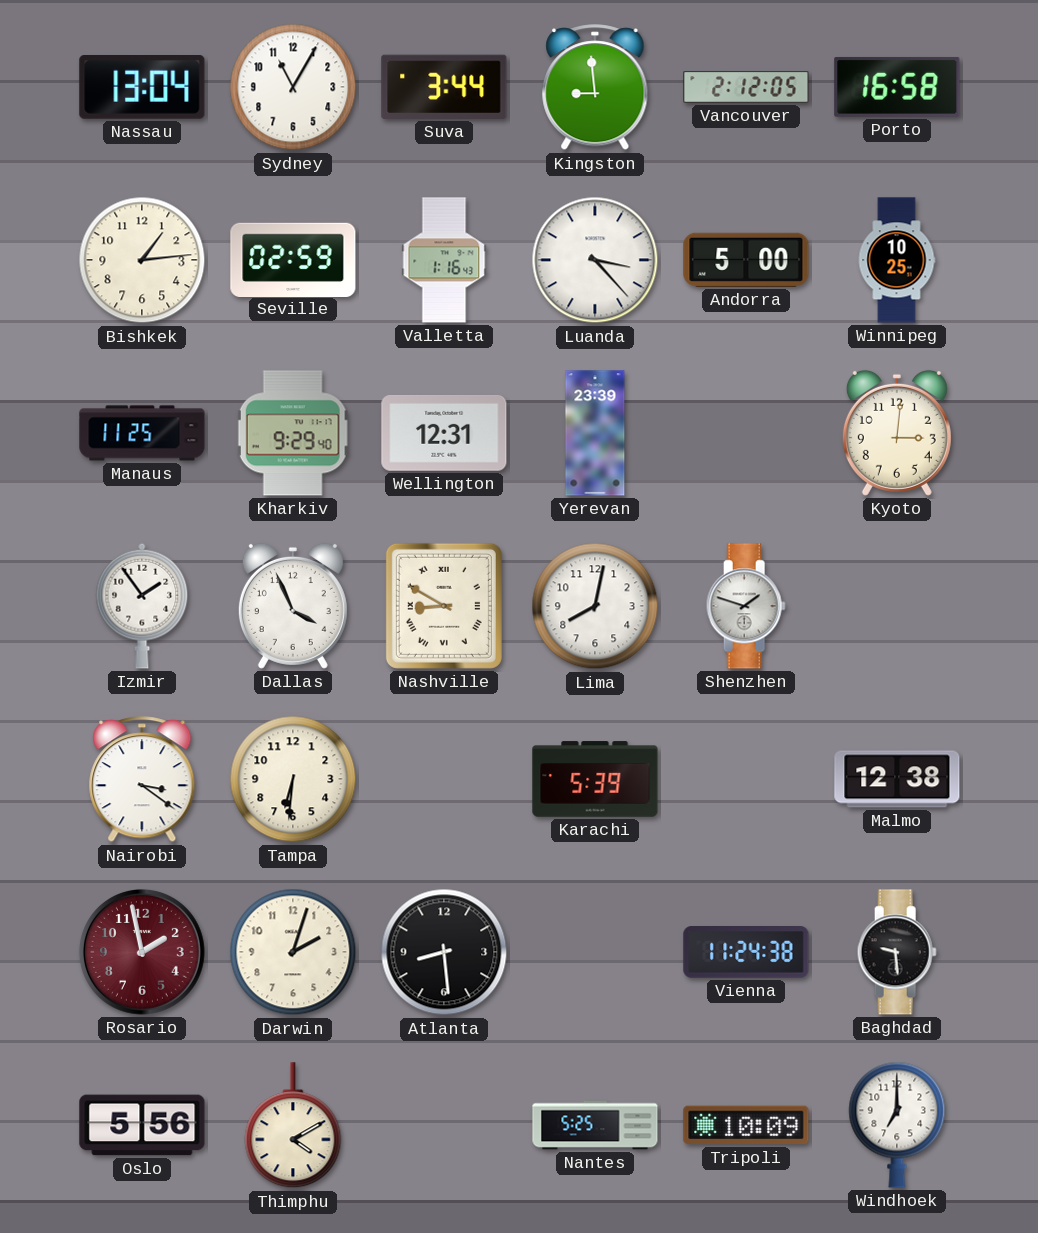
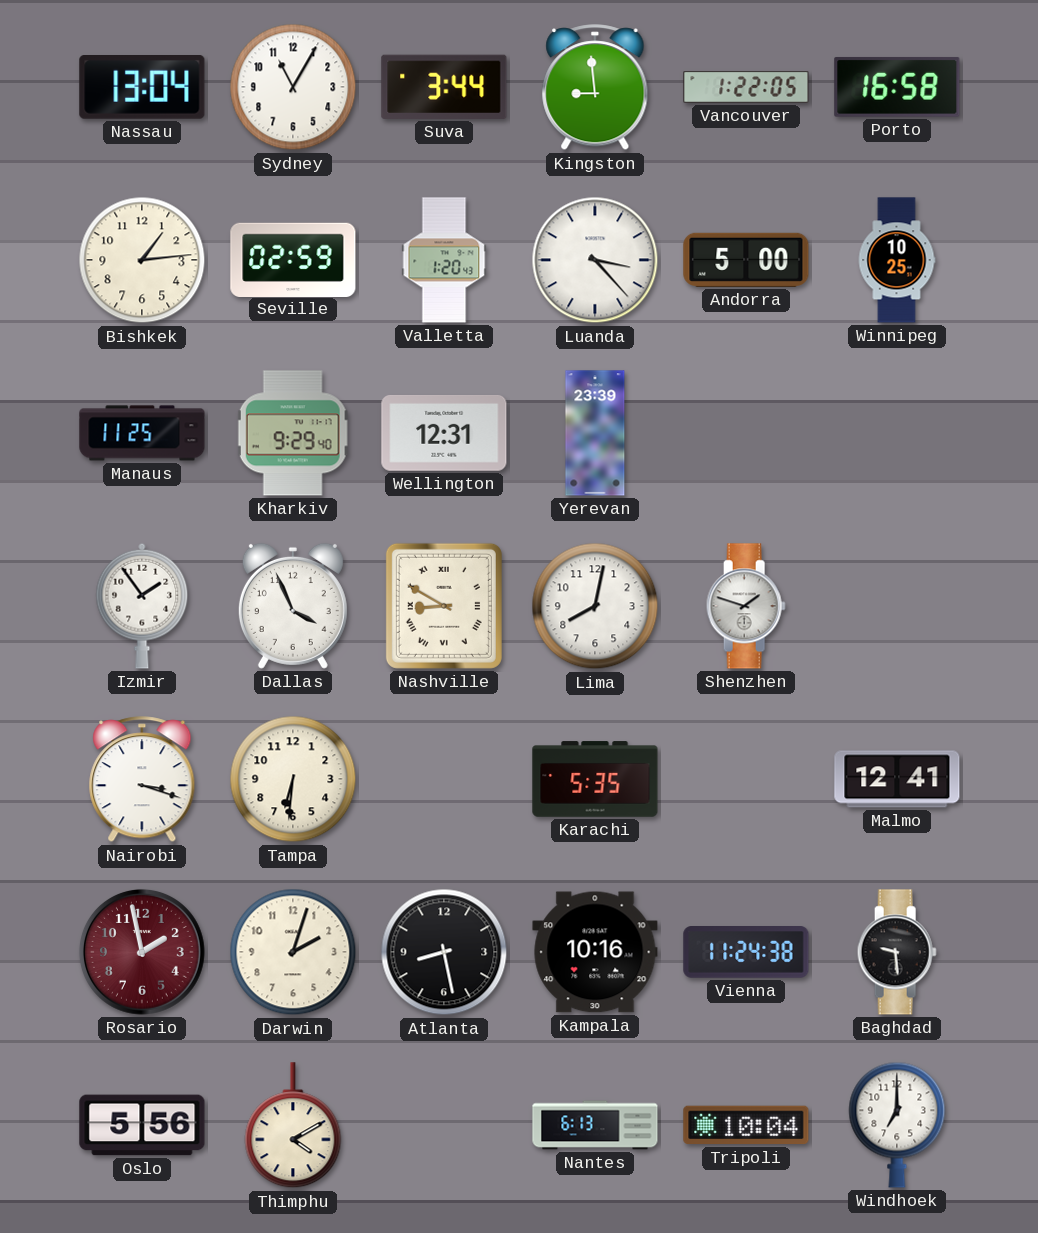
Vancouver: 2:12 -> 1:22
Valletta: 1:16 -> 1:20
Kyoto: 3:01 -> none
Nairobi: 3:21 -> 3:18
Karachi: 5:39 -> 5:35
Malmo: 12:38 -> 12:41
Atlanta: 8:29 -> 8:28
Kampala: none -> 10:16
Nantes: 5:25 -> 6:13
Tripoli: 10:09 -> 10:04
